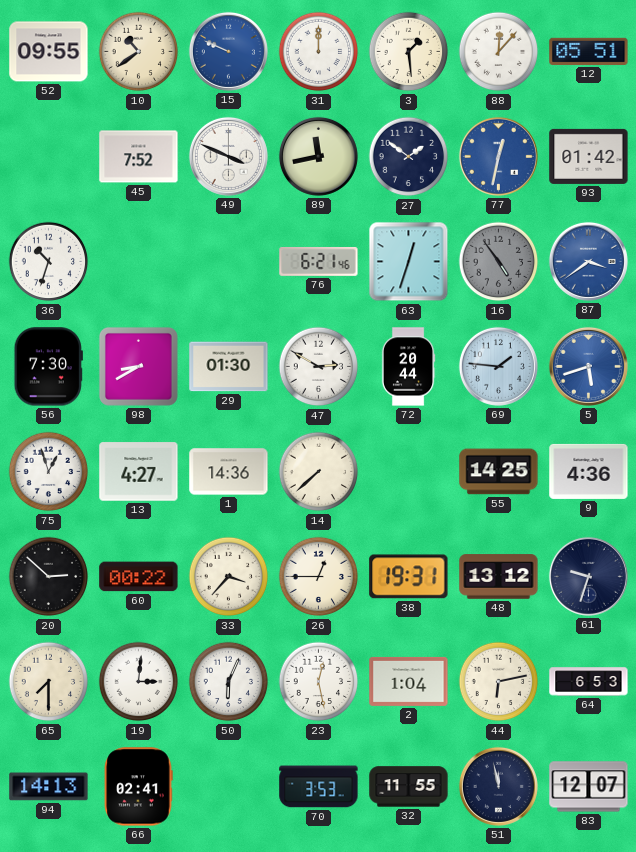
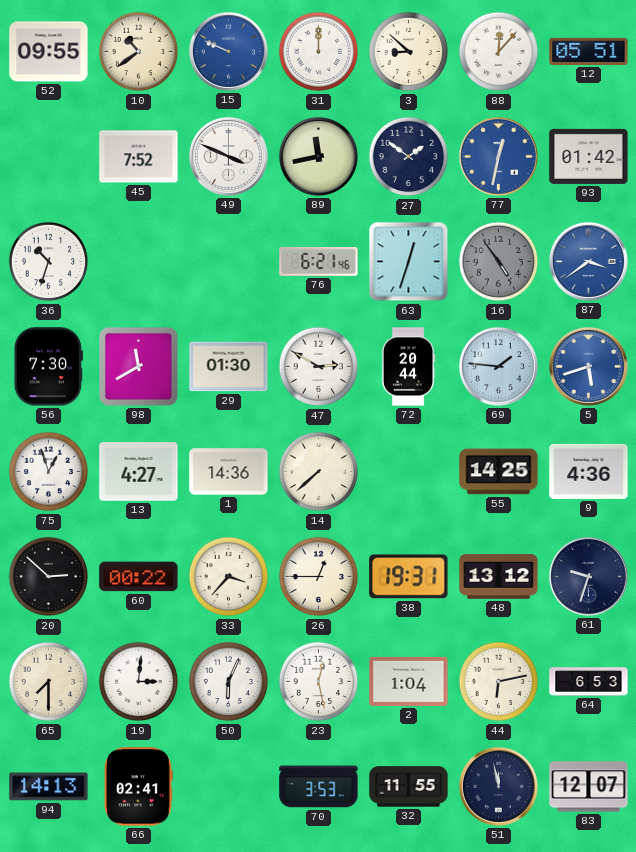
3: 1:29 -> 8:52
98: 8:40 -> 11:40
